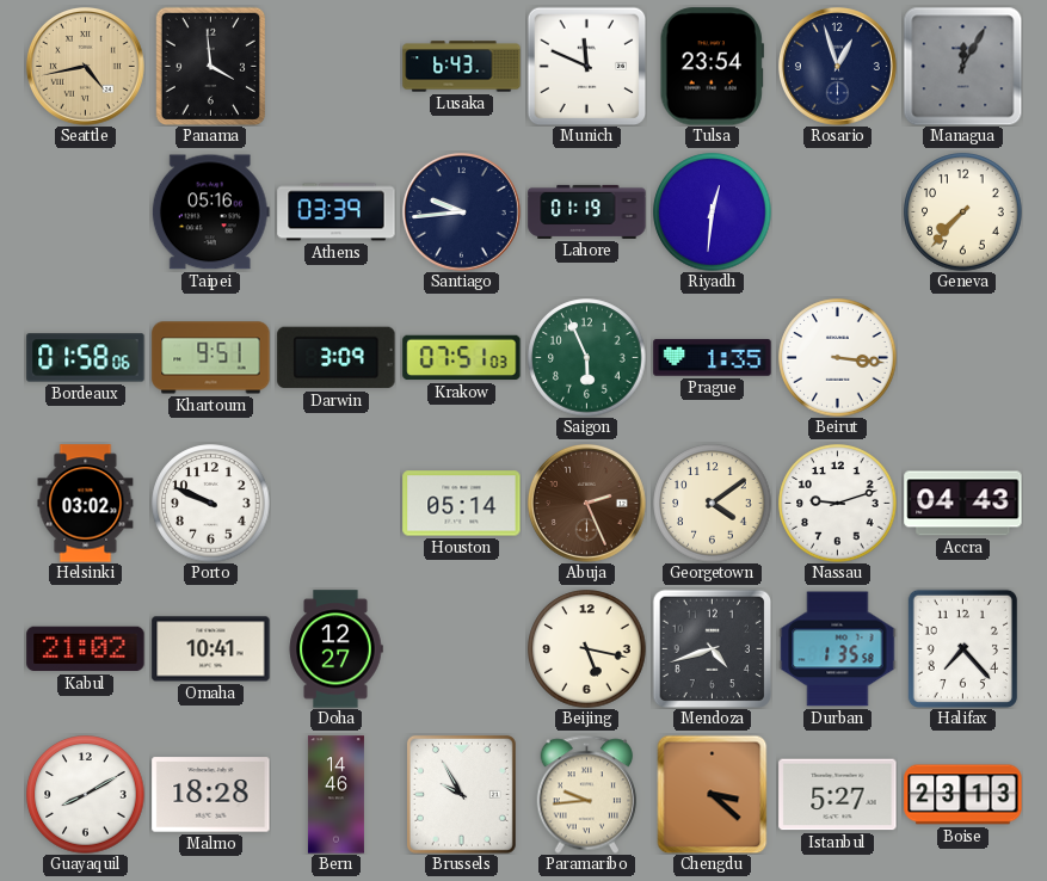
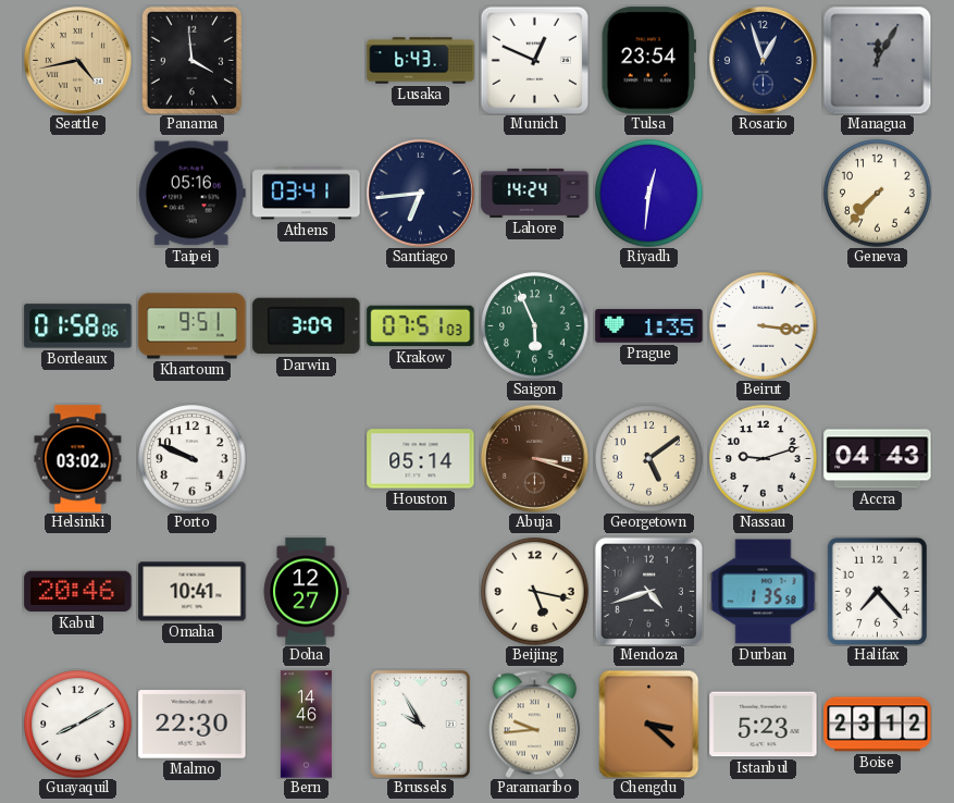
Munich: 11:49 -> 12:49
Athens: 03:39 -> 03:41
Santiago: 9:44 -> 6:44
Lahore: 01:19 -> 14:24
Abuja: 2:26 -> 3:18
Georgetown: 4:09 -> 5:09
Kabul: 21:02 -> 20:46
Malmo: 18:28 -> 22:30
Istanbul: 5:27 -> 5:23
Boise: 23:13 -> 23:12
